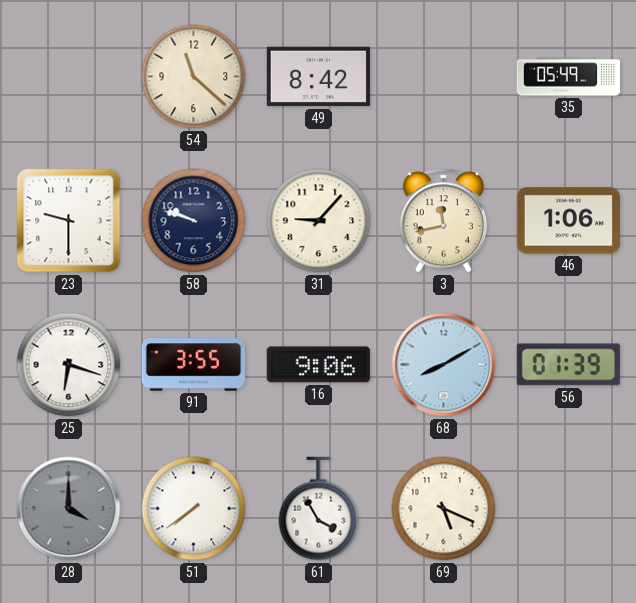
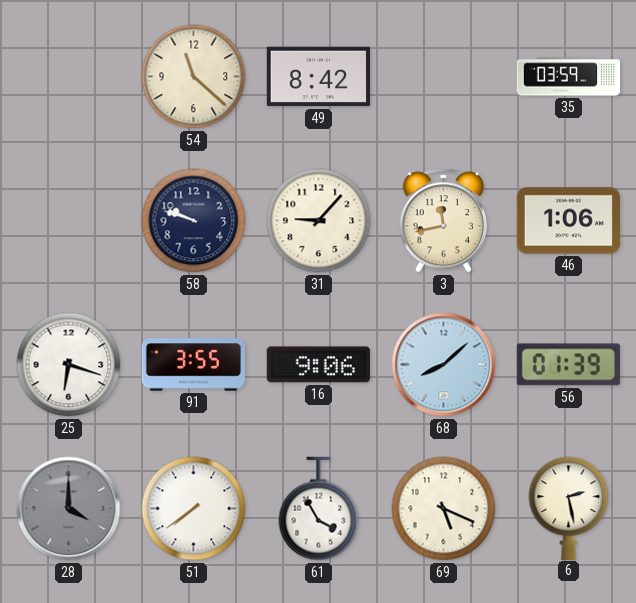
35: 05:49 -> 03:59
23: 9:30 -> none
68: 8:10 -> 8:08
6: none -> 2:28
